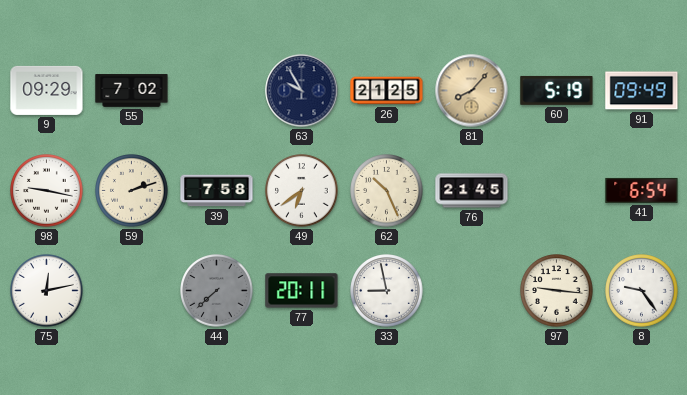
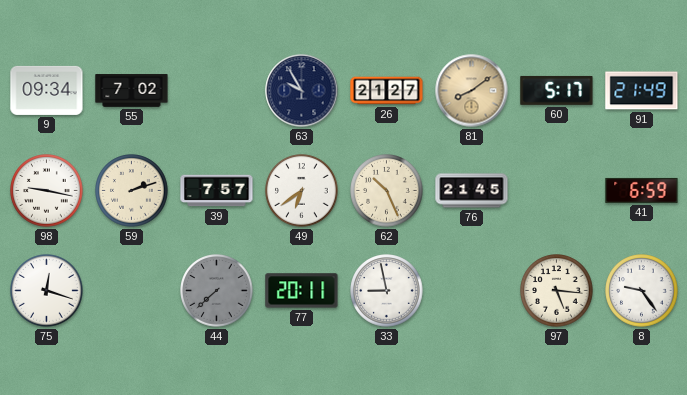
9: 09:29 -> 09:34
26: 21:25 -> 21:27
81: 8:07 -> 8:09
60: 5:19 -> 5:17
91: 09:49 -> 21:49
39: 7:58 -> 7:57
41: 6:54 -> 6:59
75: 12:13 -> 12:18
97: 9:16 -> 5:16
